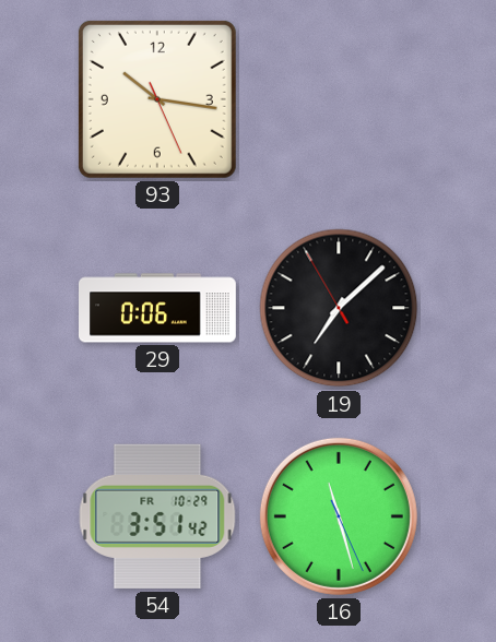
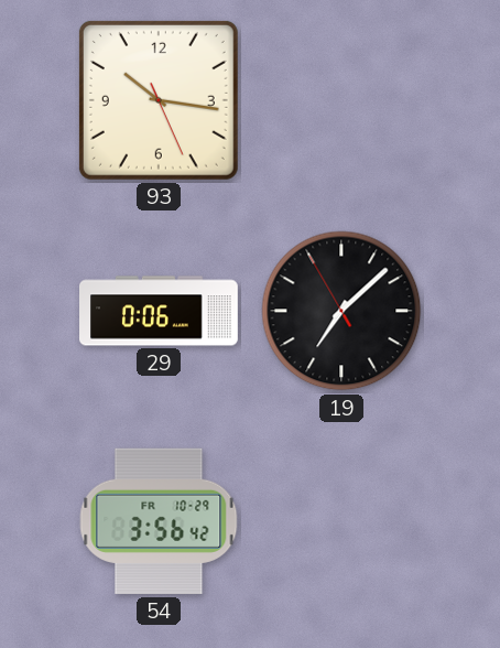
54: 3:51 -> 3:56
16: 11:27 -> none
